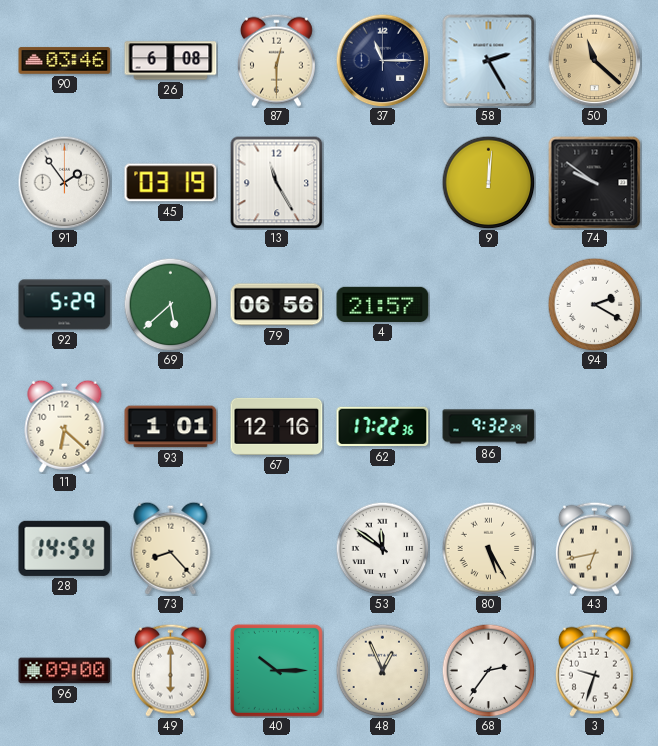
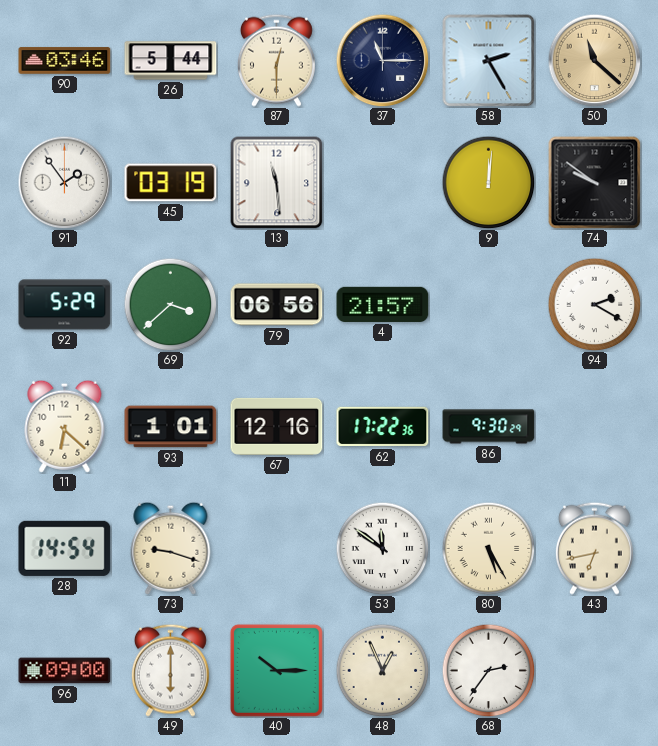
26: 6:08 -> 5:44
13: 11:25 -> 11:29
69: 5:38 -> 3:38
86: 9:32 -> 9:30
73: 8:23 -> 9:18
3: 9:33 -> none
